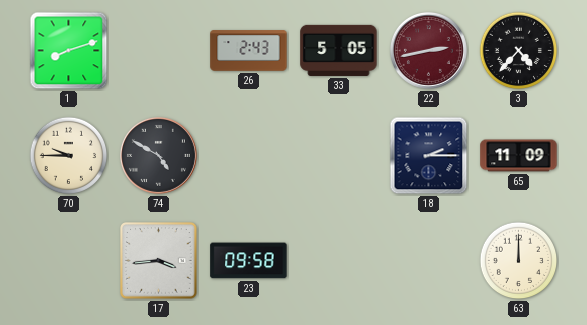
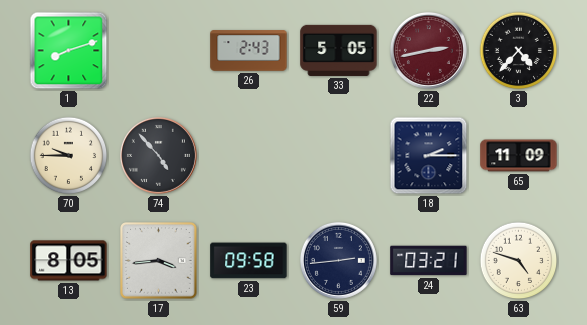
74: 4:50 -> 4:53
13: none -> 8:05
59: none -> 2:44
24: none -> 03:21
63: 12:00 -> 4:48
